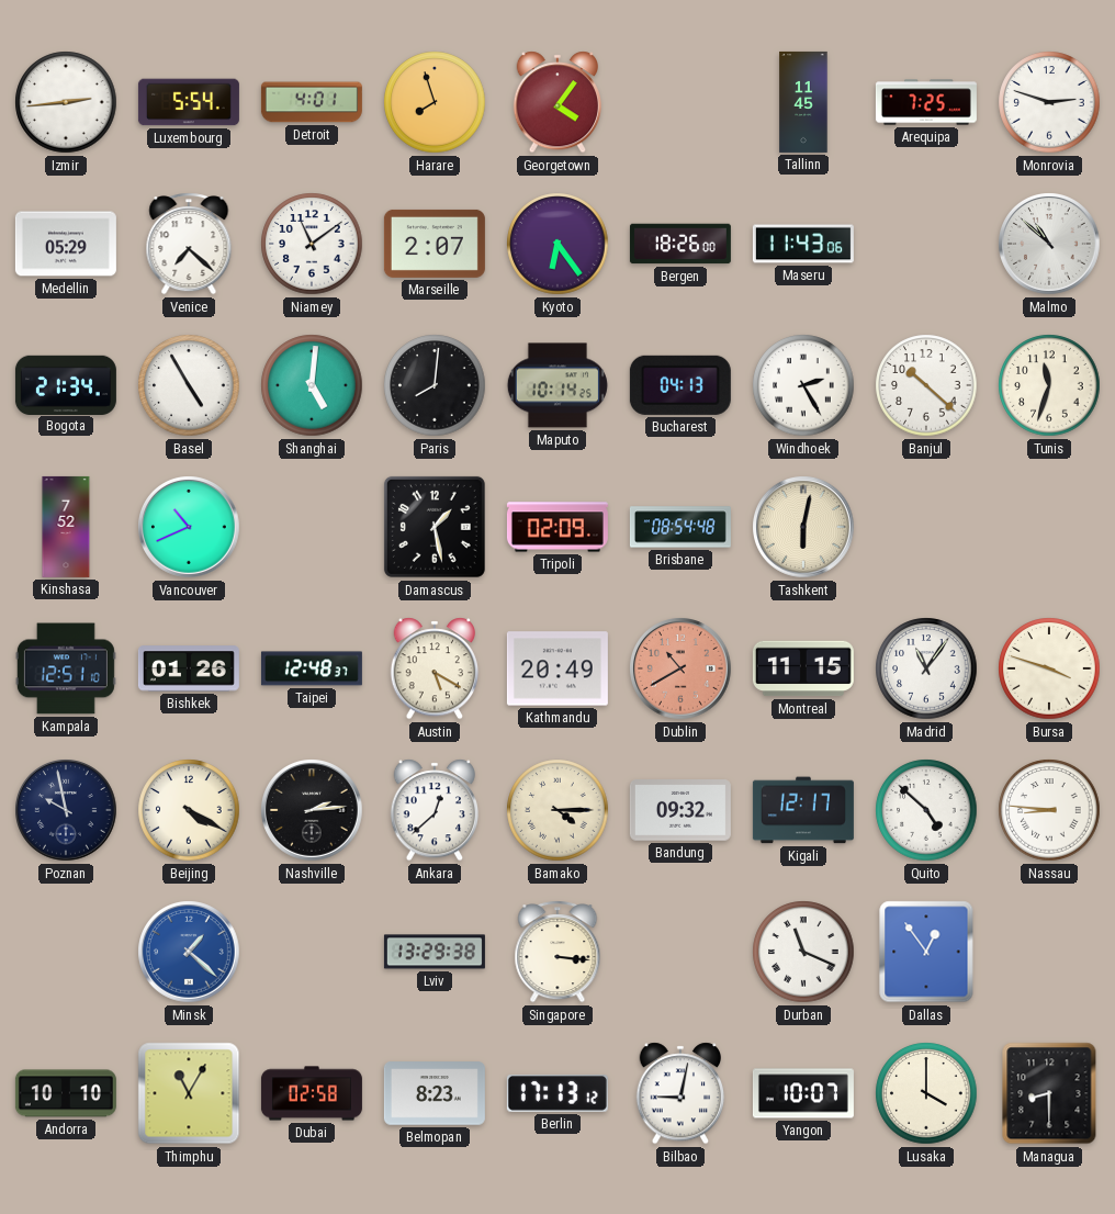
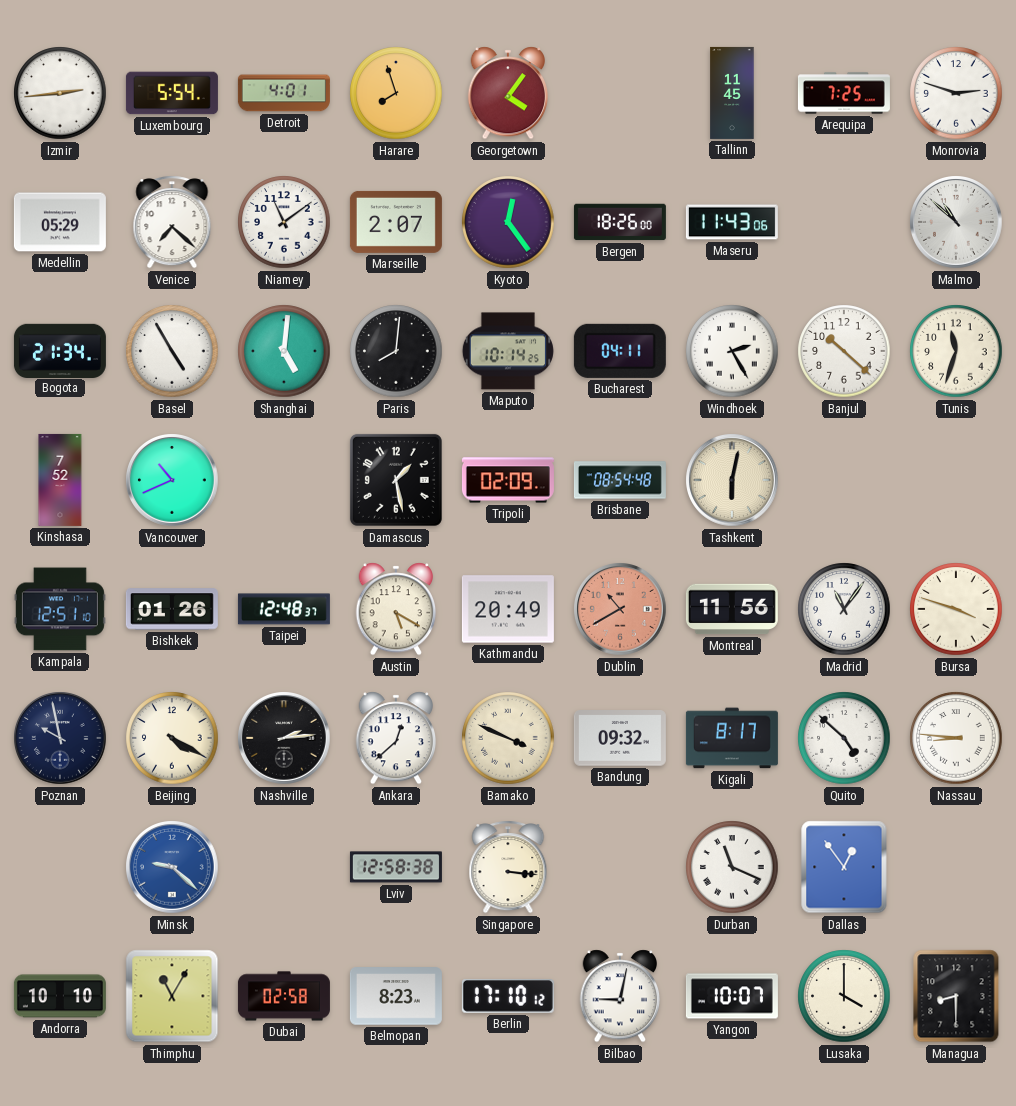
Kyoto: 6:24 -> 12:24
Bucharest: 04:13 -> 04:11
Montreal: 11:15 -> 11:56
Bamako: 4:15 -> 3:49
Kigali: 12:17 -> 8:17
Minsk: 1:22 -> 9:22
Lviv: 13:29 -> 12:58
Berlin: 17:13 -> 17:10
